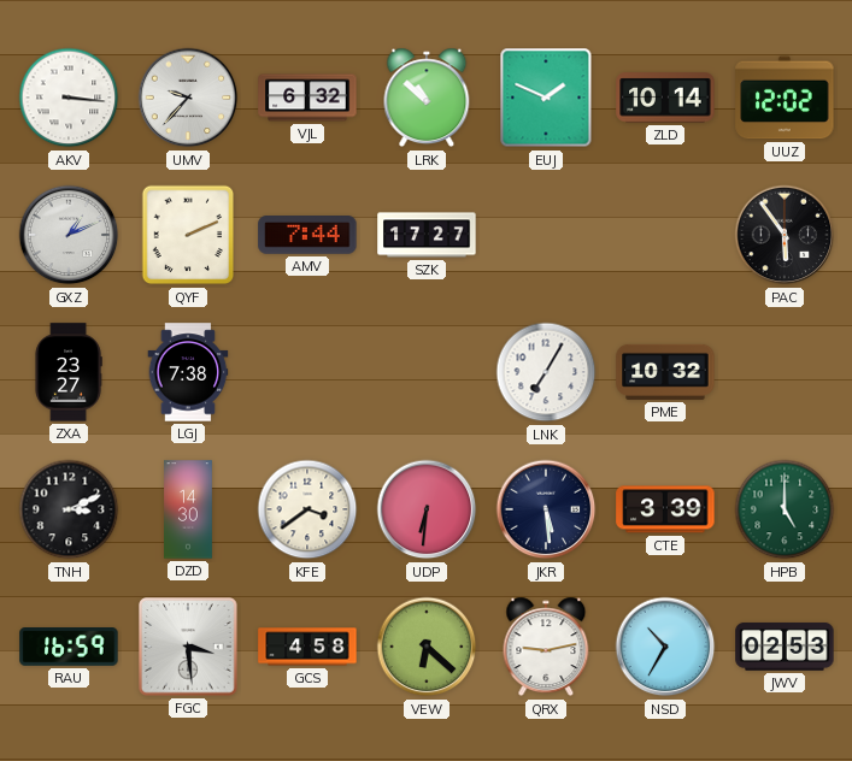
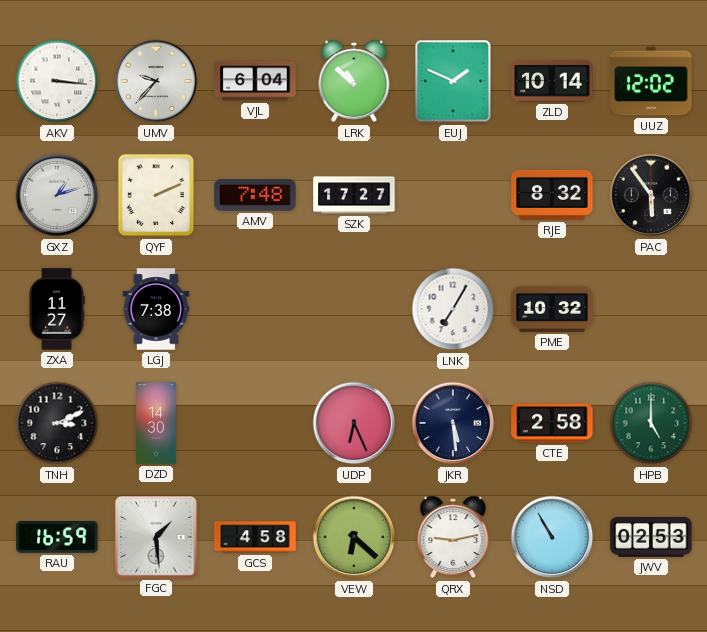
VJL: 6:32 -> 6:04
GXZ: 1:11 -> 1:12
AMV: 7:44 -> 7:48
RJE: none -> 8:32
ZXA: 23:27 -> 11:27
KFE: 3:39 -> none
UDP: 6:31 -> 6:26
CTE: 3:39 -> 2:58
FGC: 3:29 -> 1:29
NSD: 10:35 -> 10:55
